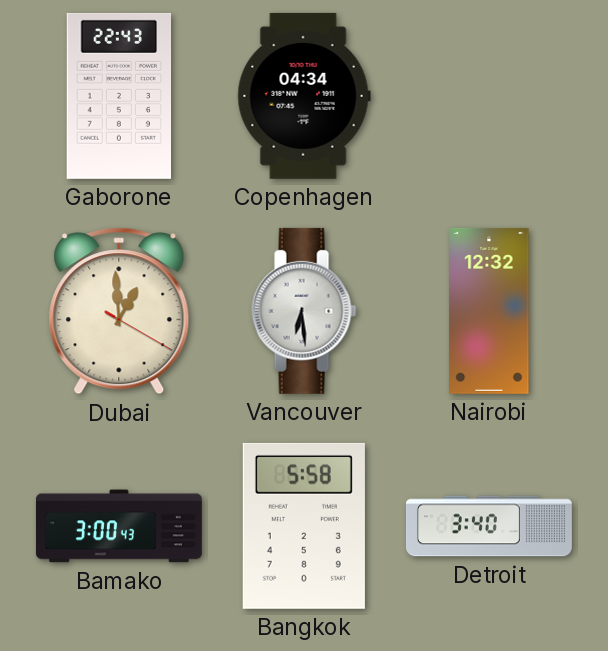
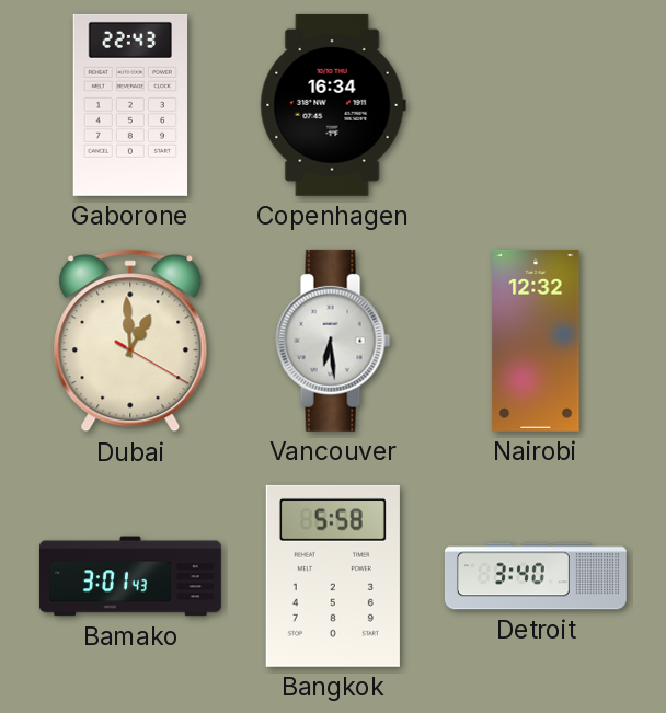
Copenhagen: 04:34 -> 16:34
Bamako: 3:00 -> 3:01
